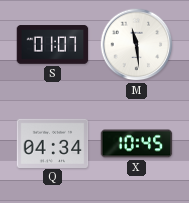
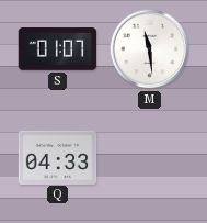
Q: 04:34 -> 04:33
X: 10:45 -> none
